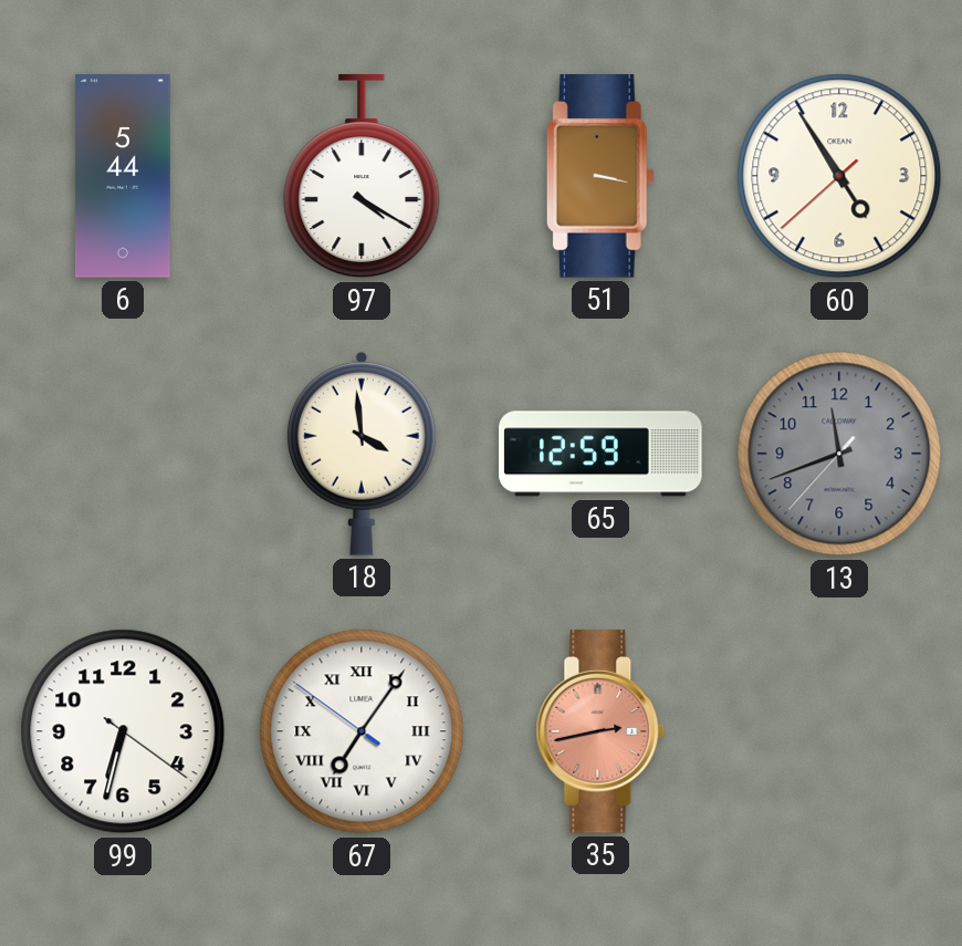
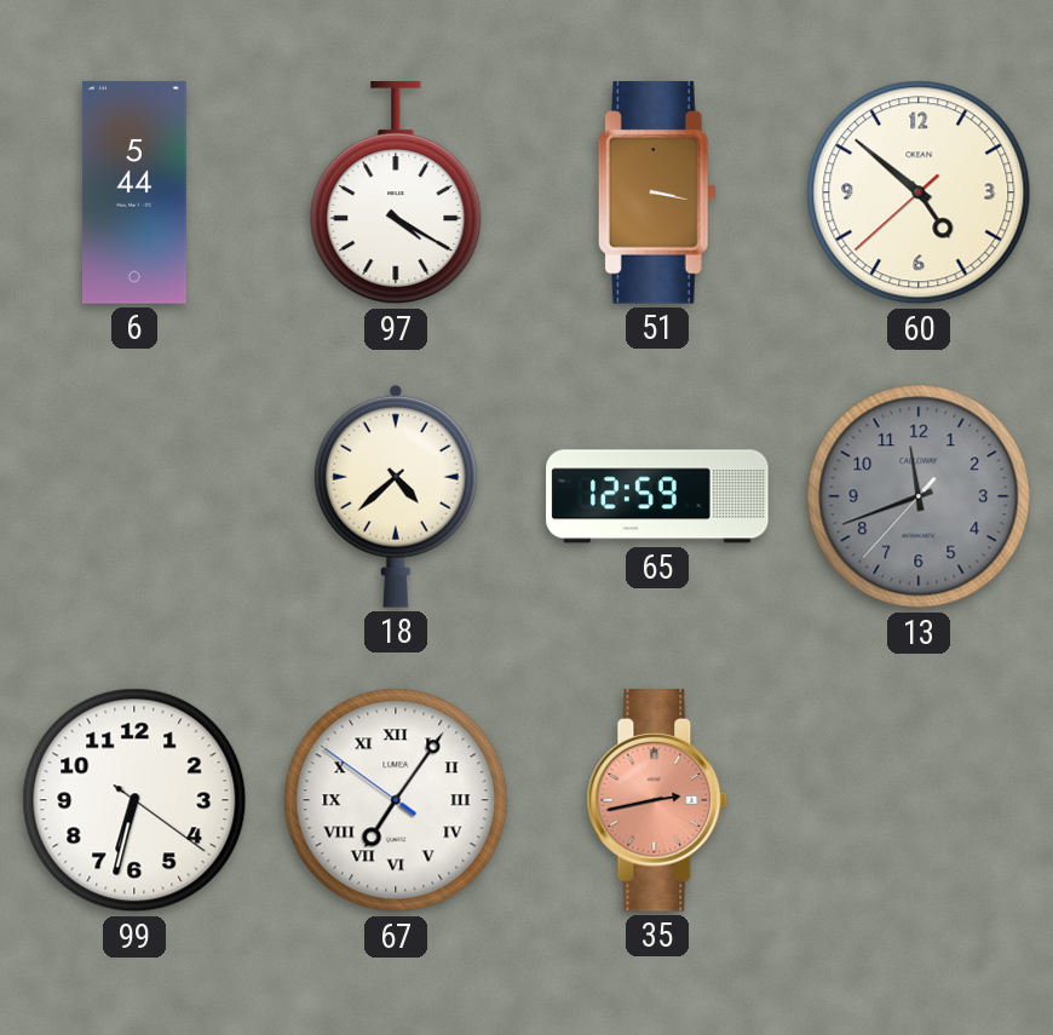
60: 4:54 -> 4:51
18: 3:59 -> 4:38
